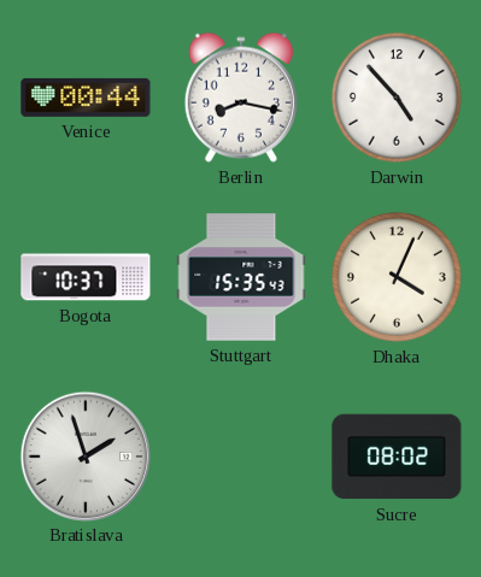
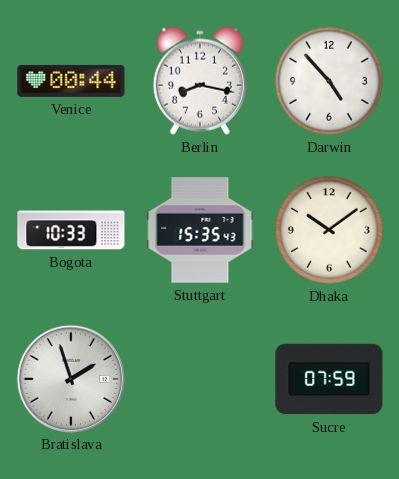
Bogota: 10:37 -> 10:33
Dhaka: 4:04 -> 10:09
Sucre: 08:02 -> 07:59
